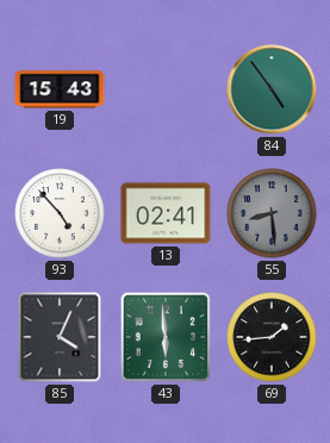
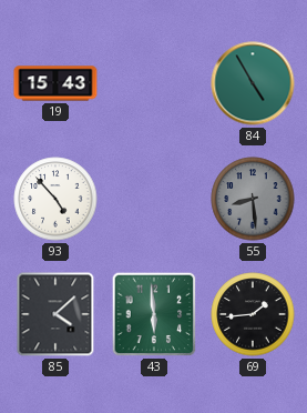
84: 4:54 -> 4:55
13: 02:41 -> none
85: 4:04 -> 4:08
